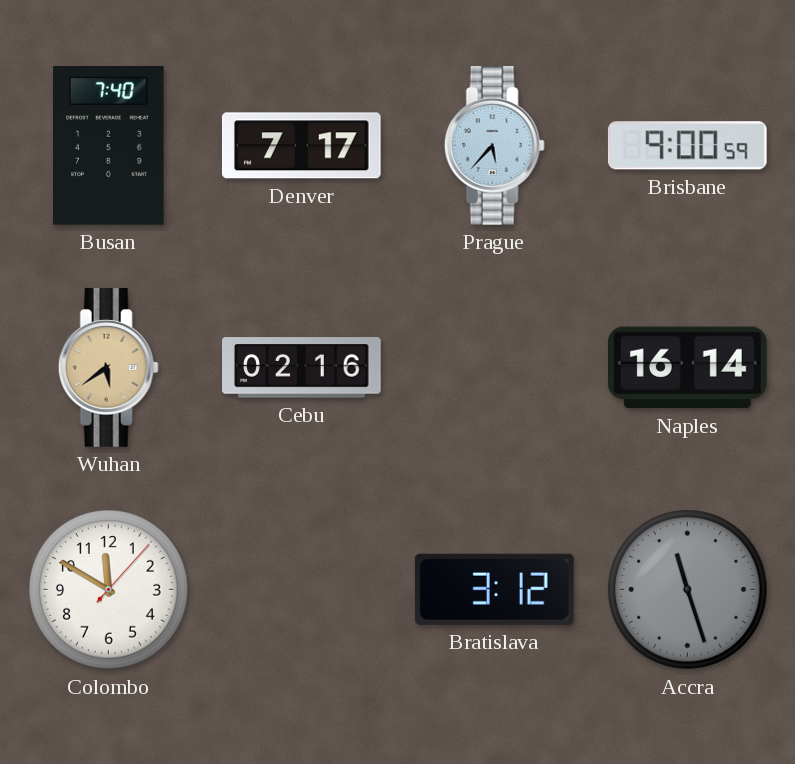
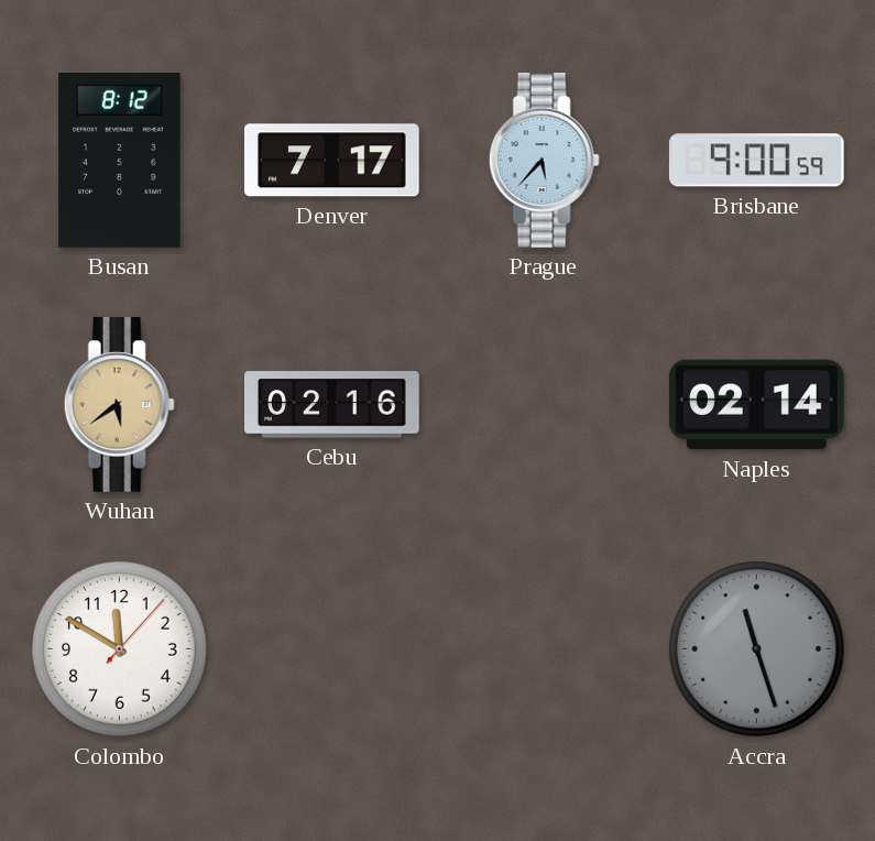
Busan: 7:40 -> 8:12
Naples: 16:14 -> 02:14
Bratislava: 3:12 -> none
